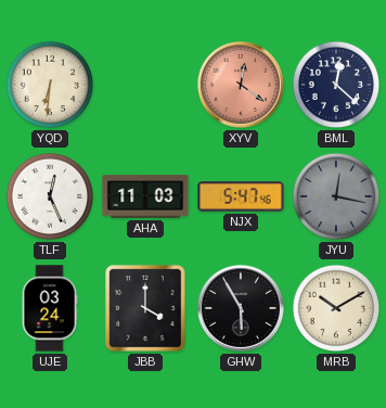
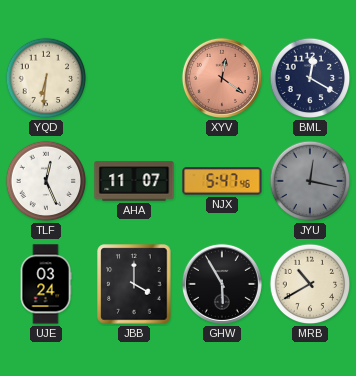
BML: 12:22 -> 12:20
AHA: 11:03 -> 11:07
MRB: 10:10 -> 10:40
